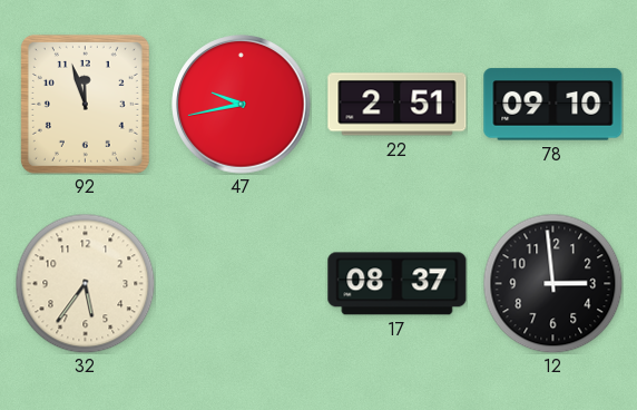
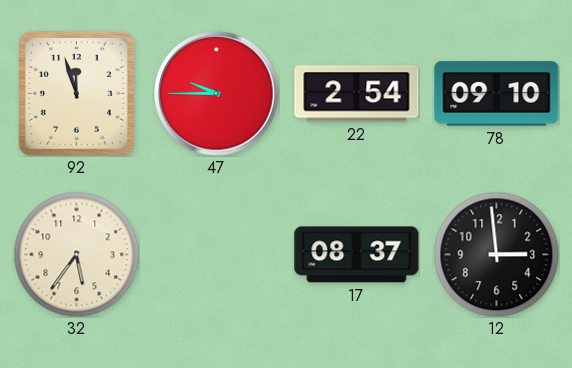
47: 9:43 -> 9:45
22: 2:51 -> 2:54
